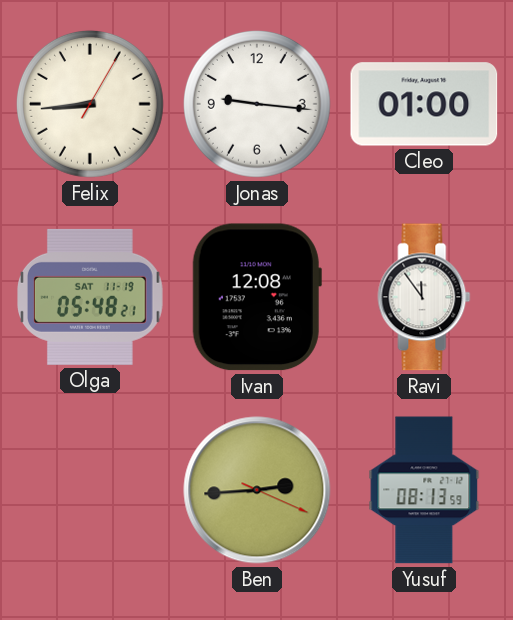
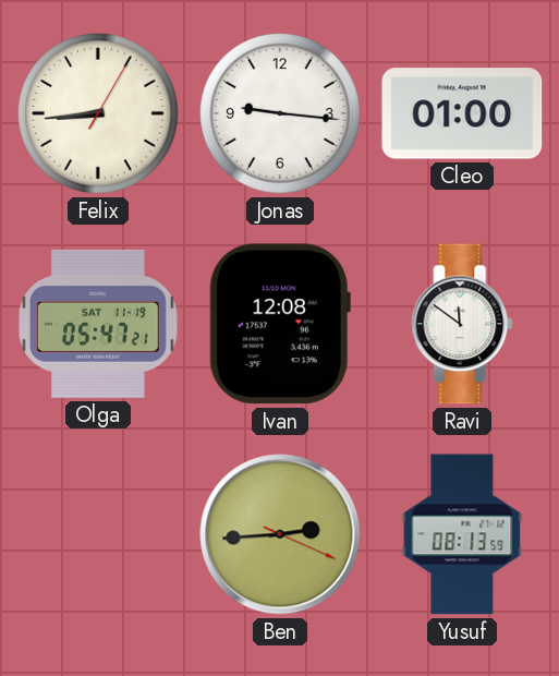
Olga: 05:48 -> 05:47
Ravi: 11:54 -> 11:51
